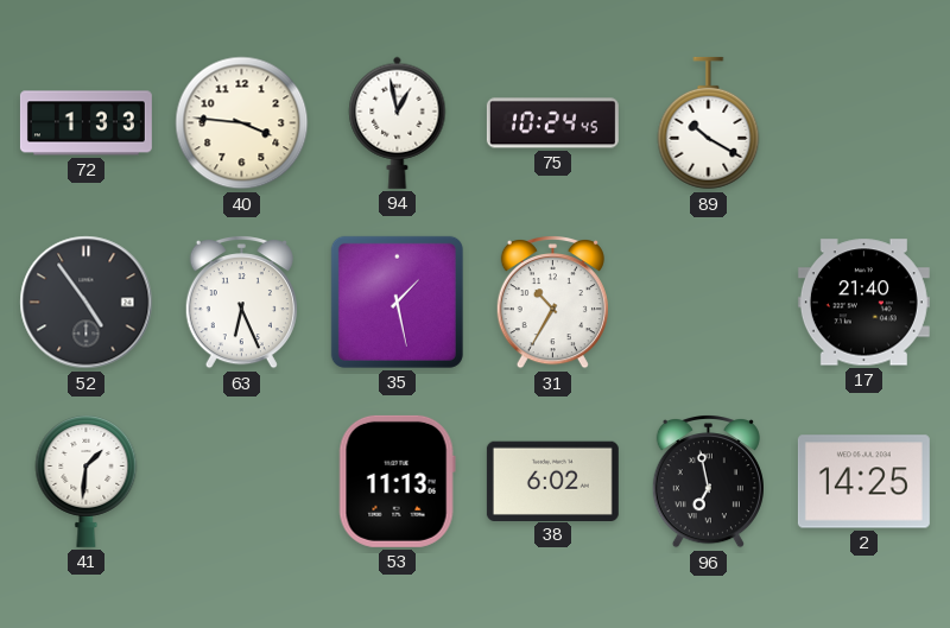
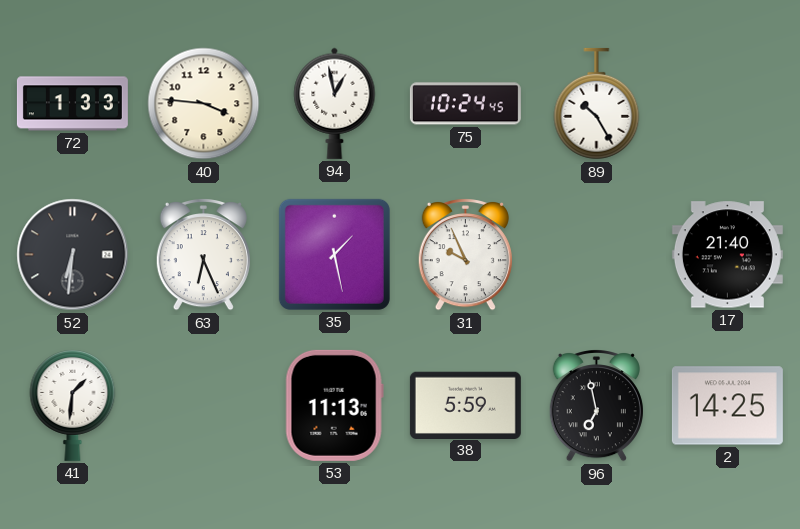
89: 10:20 -> 10:25
52: 4:54 -> 6:31
31: 10:35 -> 9:56
38: 6:02 -> 5:59
